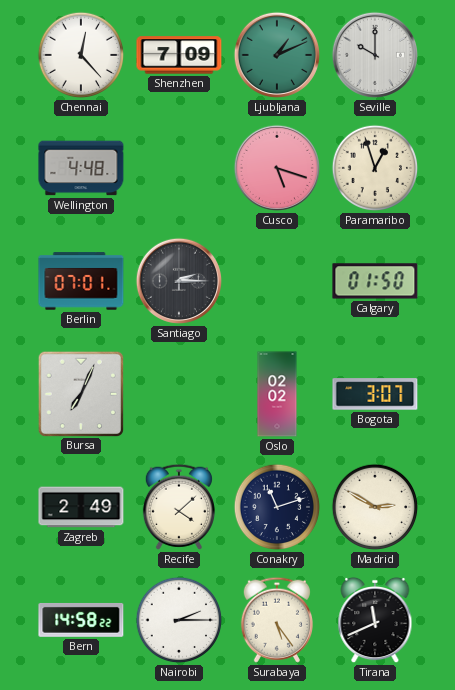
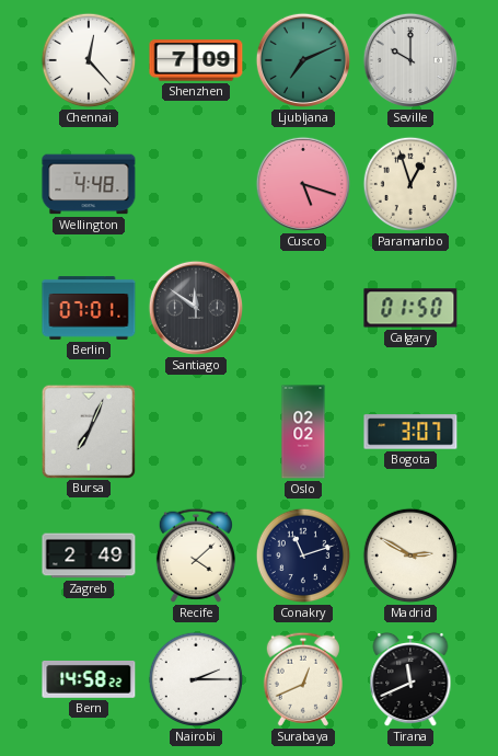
Ljubljana: 1:11 -> 7:11
Santiago: 2:15 -> 11:51
Surabaya: 5:24 -> 12:41
